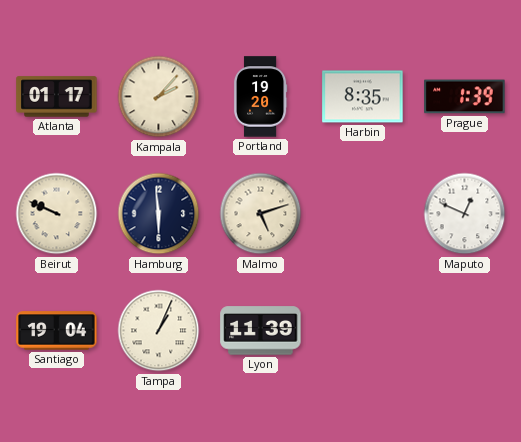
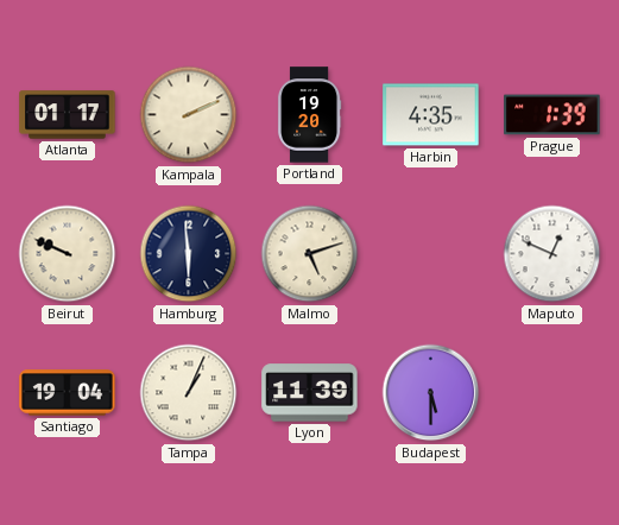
Kampala: 2:07 -> 2:11
Harbin: 8:35 -> 4:35
Budapest: none -> 5:30
